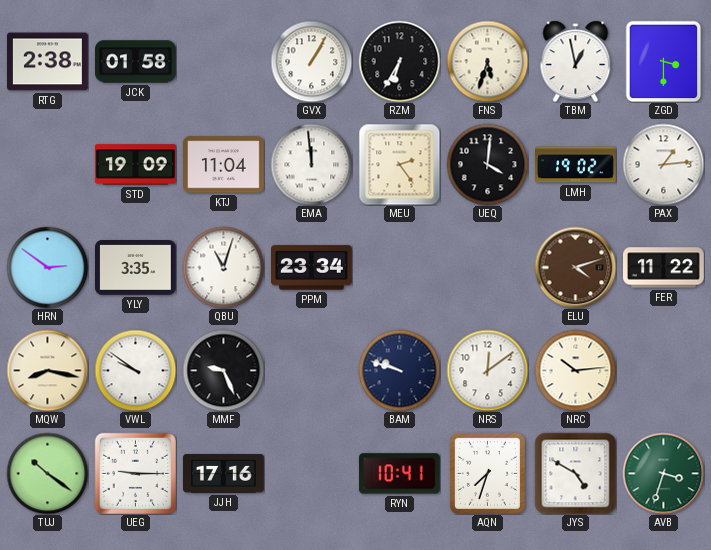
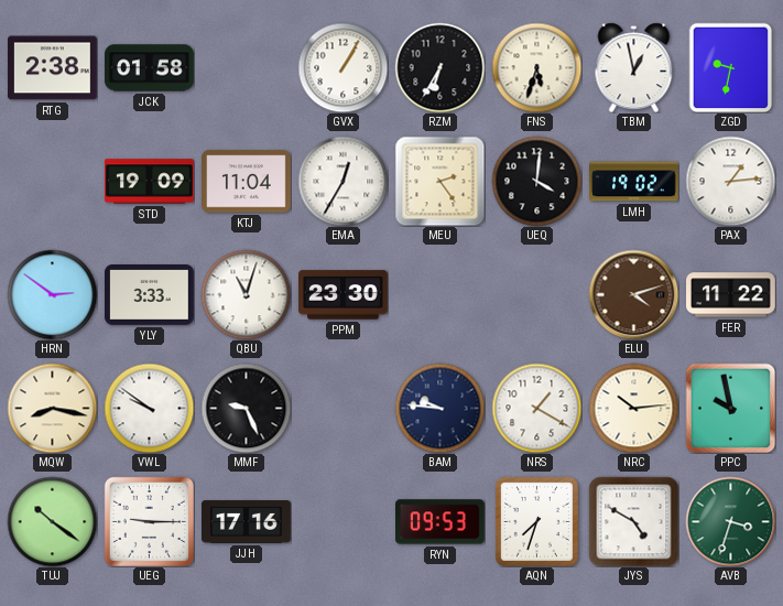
ZGD: 3:30 -> 9:32
EMA: 11:59 -> 12:35
YLY: 3:35 -> 3:33
PPM: 23:34 -> 23:30
BAM: 9:48 -> 9:46
NRS: 12:09 -> 1:20
PPC: none -> 9:58
RYN: 10:41 -> 09:53
